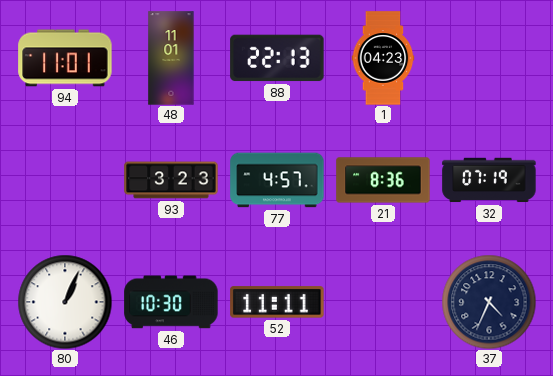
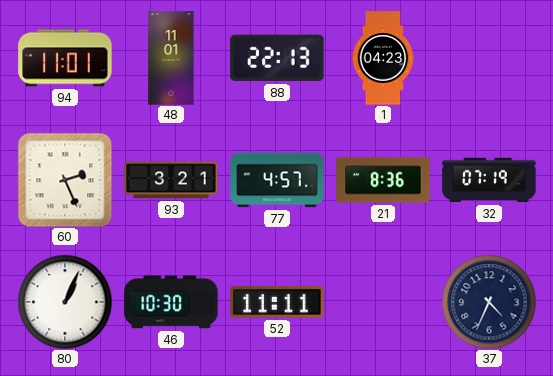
60: none -> 2:26
93: 3:23 -> 3:21
